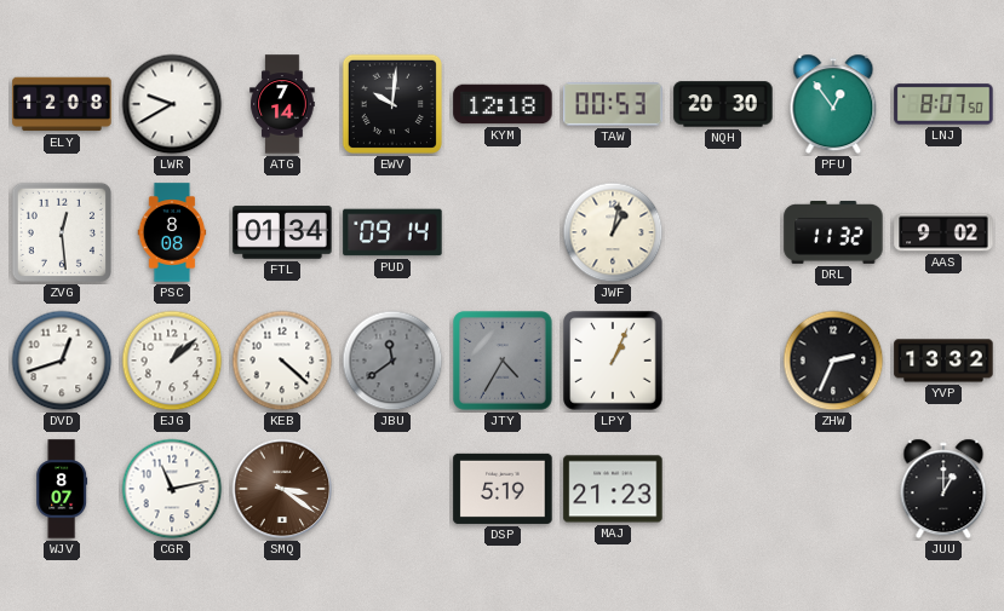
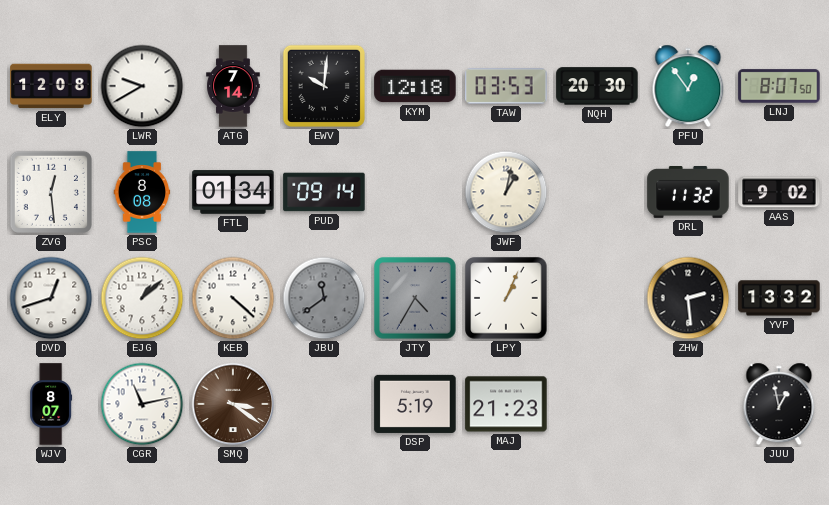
TAW: 00:53 -> 03:53
ZHW: 2:34 -> 2:29
JUU: 1:00 -> 12:58
